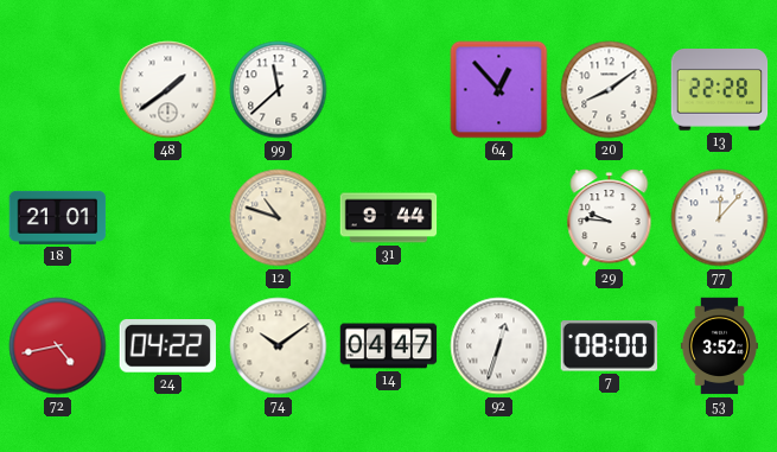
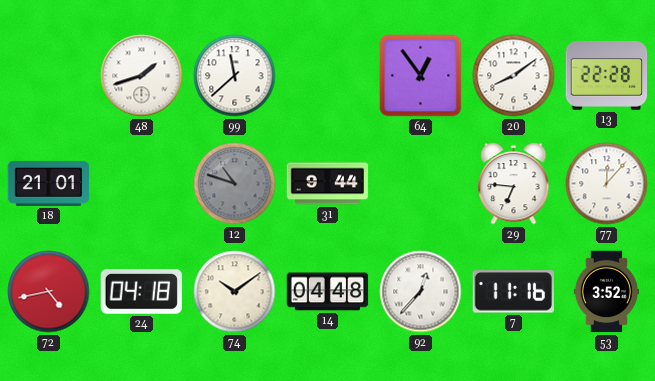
48: 1:39 -> 1:42
64: 12:53 -> 12:54
12 dial: cream -> grey
29: 9:46 -> 6:46
24: 04:22 -> 04:18
14: 04:47 -> 04:48
92: 12:33 -> 12:37
7: 08:00 -> 11:16
